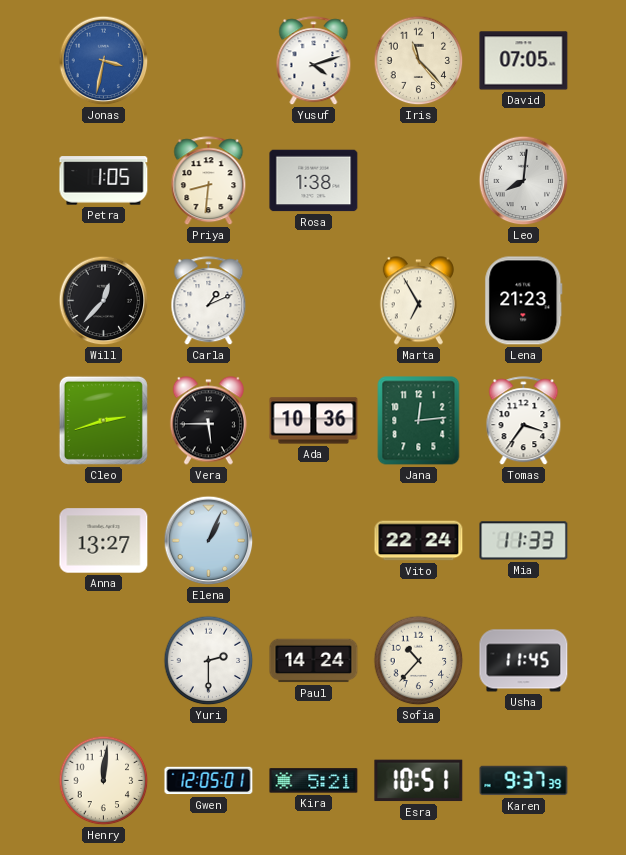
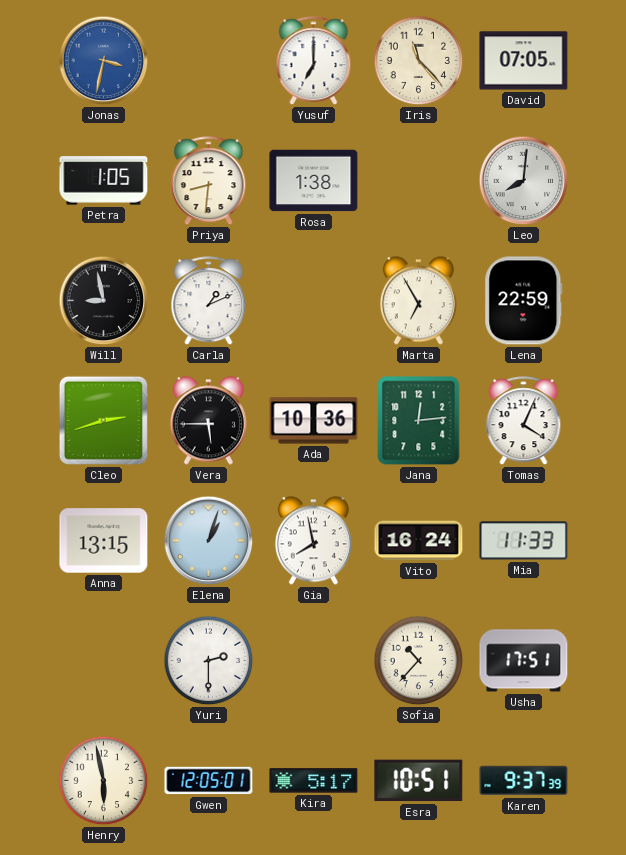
Yusuf: 4:12 -> 7:00
Will: 12:37 -> 8:58
Lena: 21:23 -> 22:59
Tomas: 3:36 -> 4:04
Anna: 13:27 -> 13:15
Elena: 1:04 -> 1:03
Gia: none -> 7:58
Vito: 22:24 -> 16:24
Paul: 14:24 -> none
Usha: 11:45 -> 17:51
Henry: 12:01 -> 5:58
Kira: 5:21 -> 5:17
